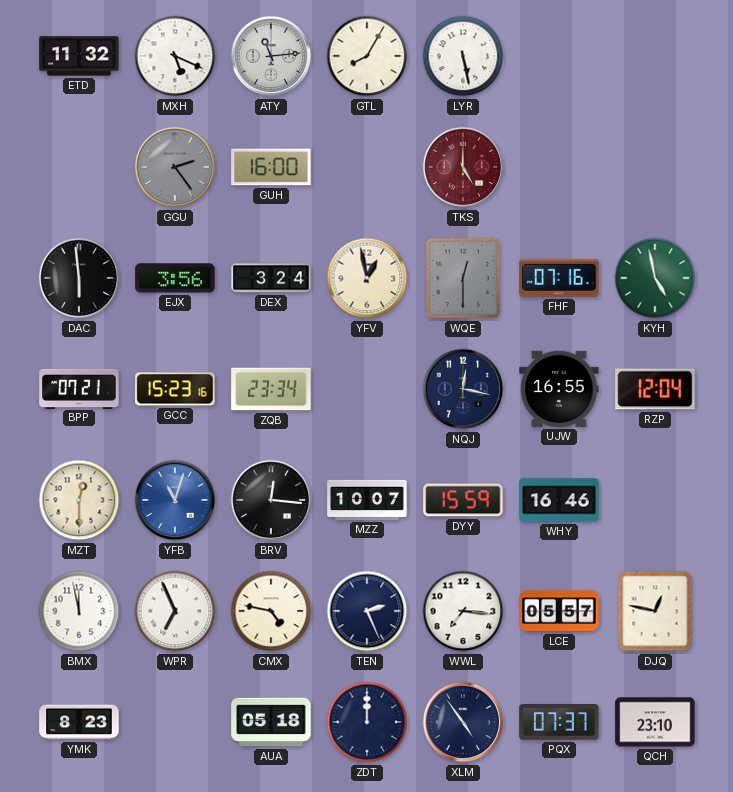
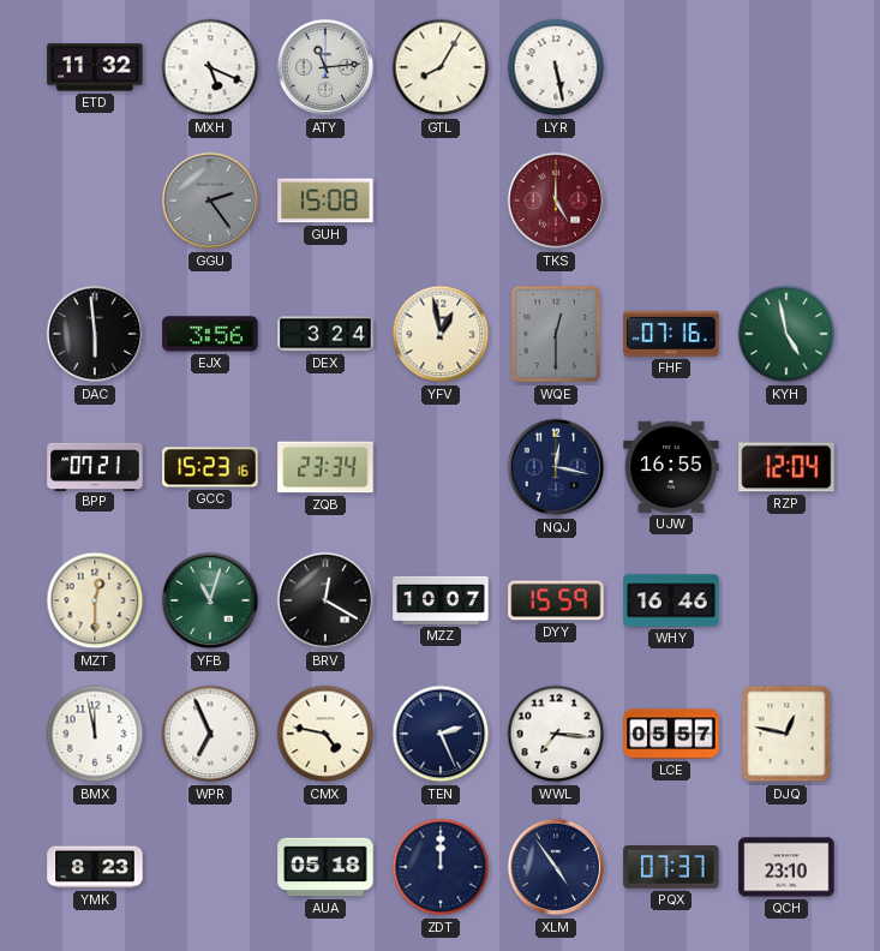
GUH: 16:00 -> 15:08
YFB dial: blue -> green
BRV: 12:16 -> 12:20
